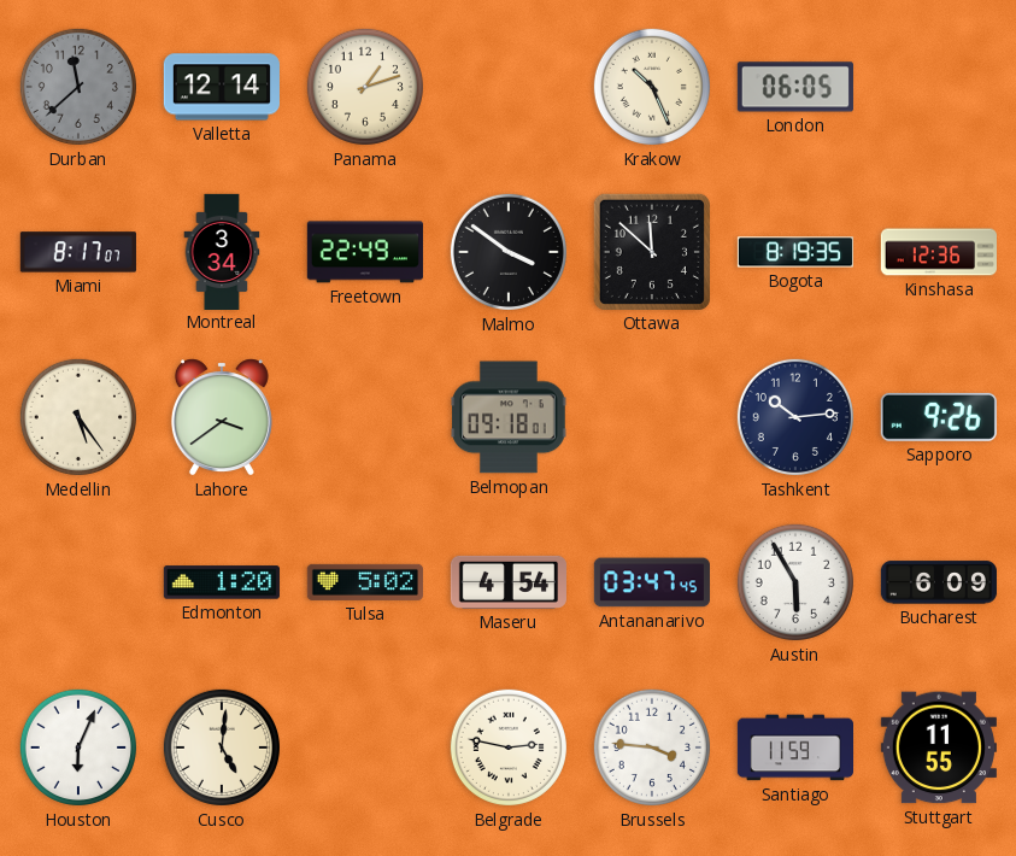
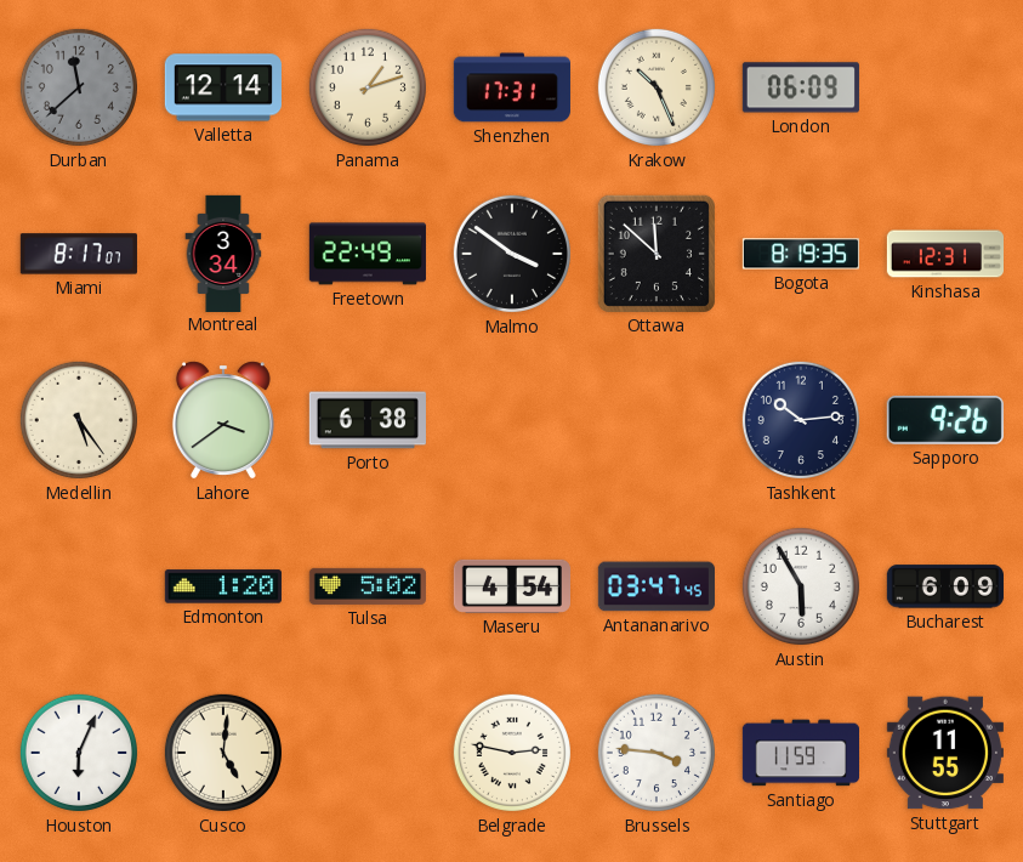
Shenzhen: none -> 17:31
London: 06:05 -> 06:09
Kinshasa: 12:36 -> 12:31
Porto: none -> 6:38
Belmopan: 09:18 -> none
